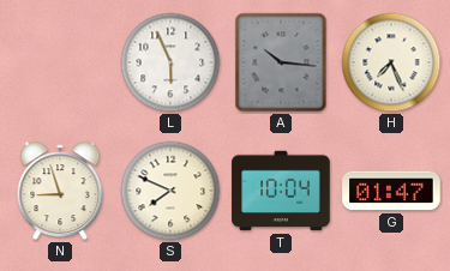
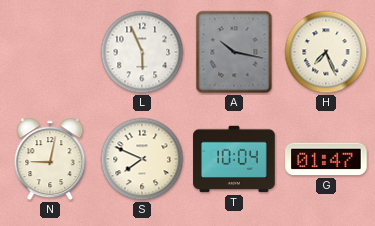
A: 10:16 -> 10:17
N: 8:57 -> 9:02
